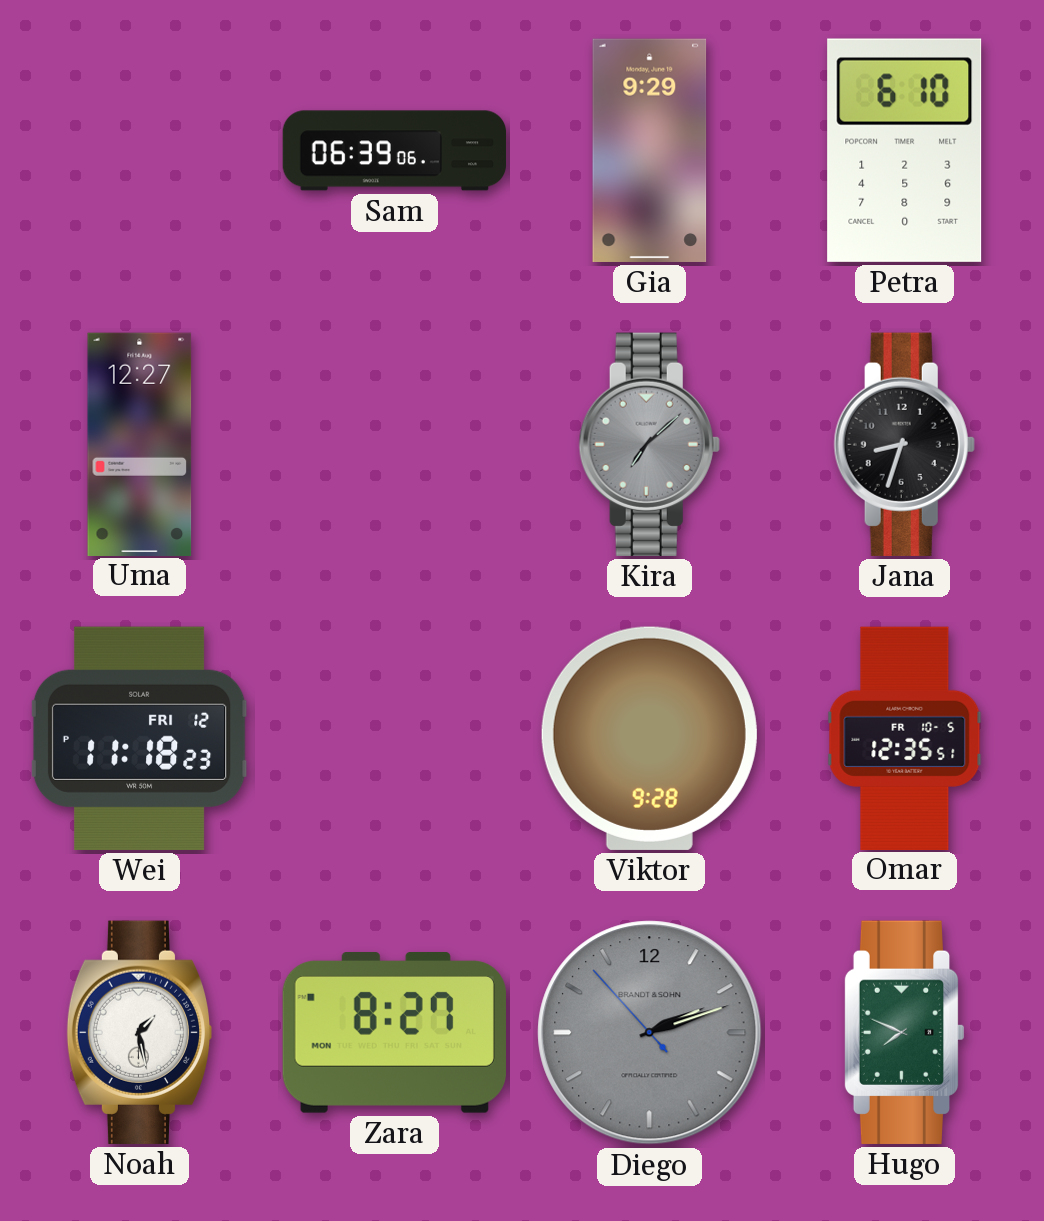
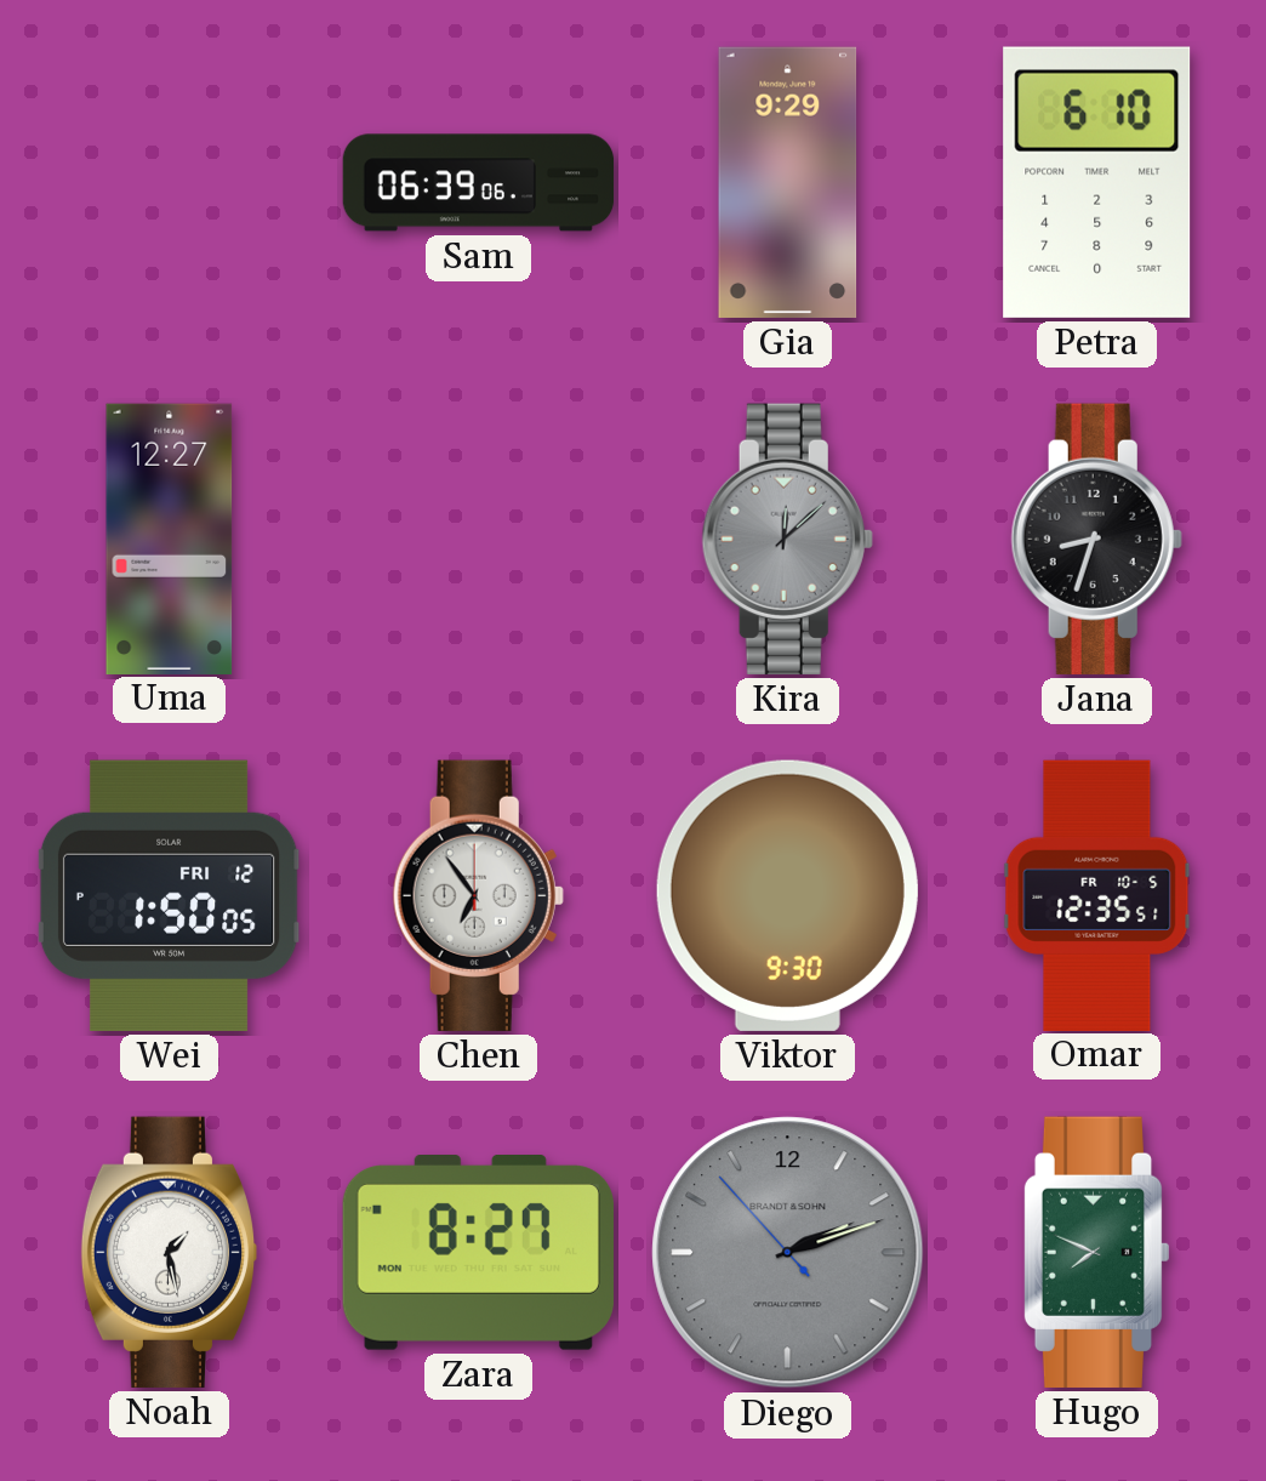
Kira: 7:08 -> 12:08
Wei: 11:18 -> 1:50
Chen: none -> 6:54
Viktor: 9:28 -> 9:30
